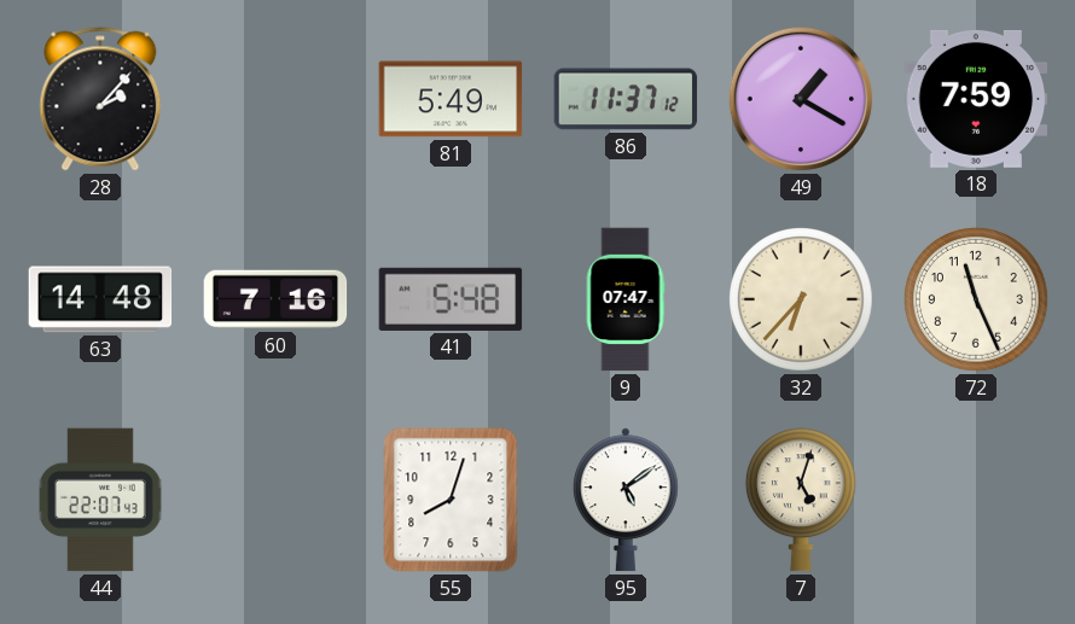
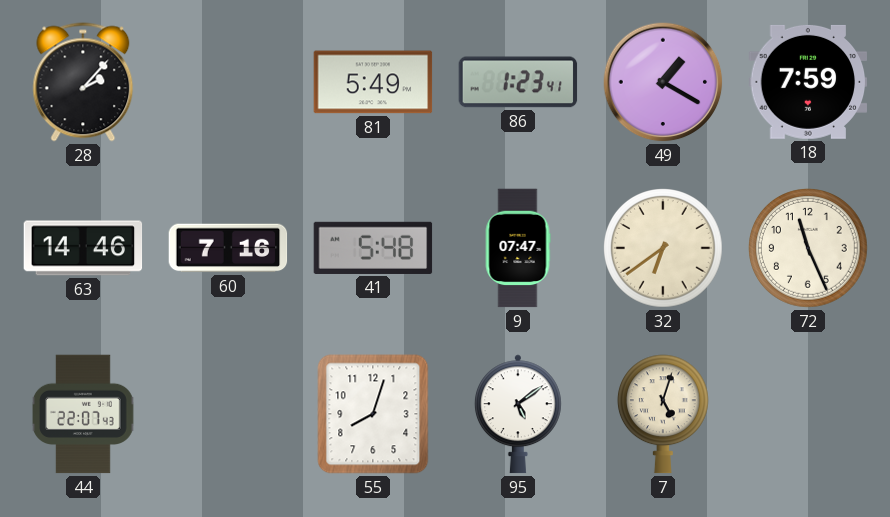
86: 11:37 -> 1:23
63: 14:48 -> 14:46
32: 6:37 -> 6:39
